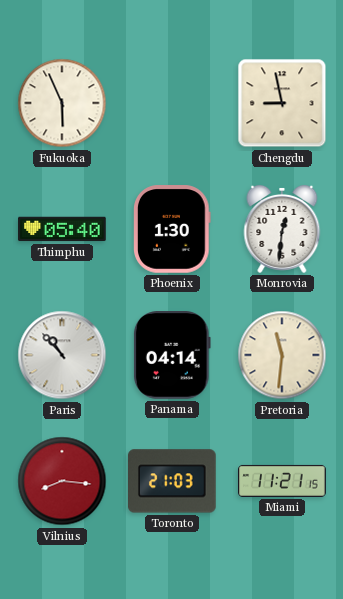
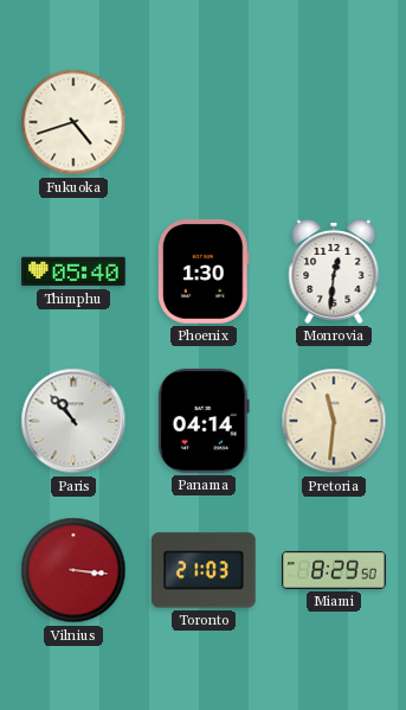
Fukuoka: 5:56 -> 4:42
Chengdu: 8:58 -> none
Vilnius: 8:16 -> 3:16
Miami: 11:21 -> 8:29
